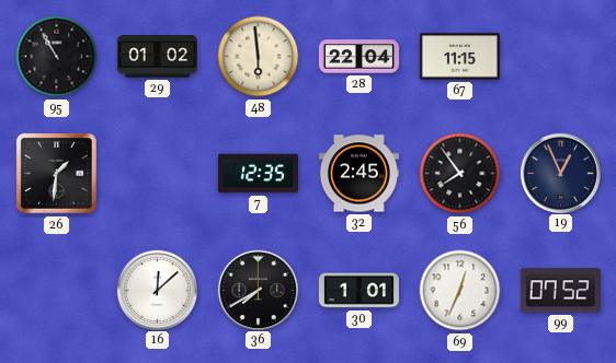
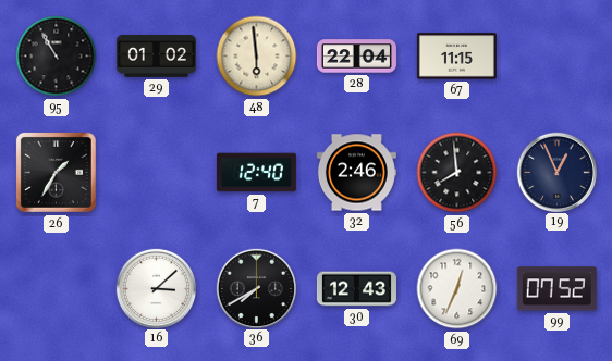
26: 1:31 -> 1:35
7: 12:35 -> 12:40
32: 2:45 -> 2:46
56: 7:54 -> 7:59
16: 12:08 -> 3:08
30: 1:01 -> 12:43
